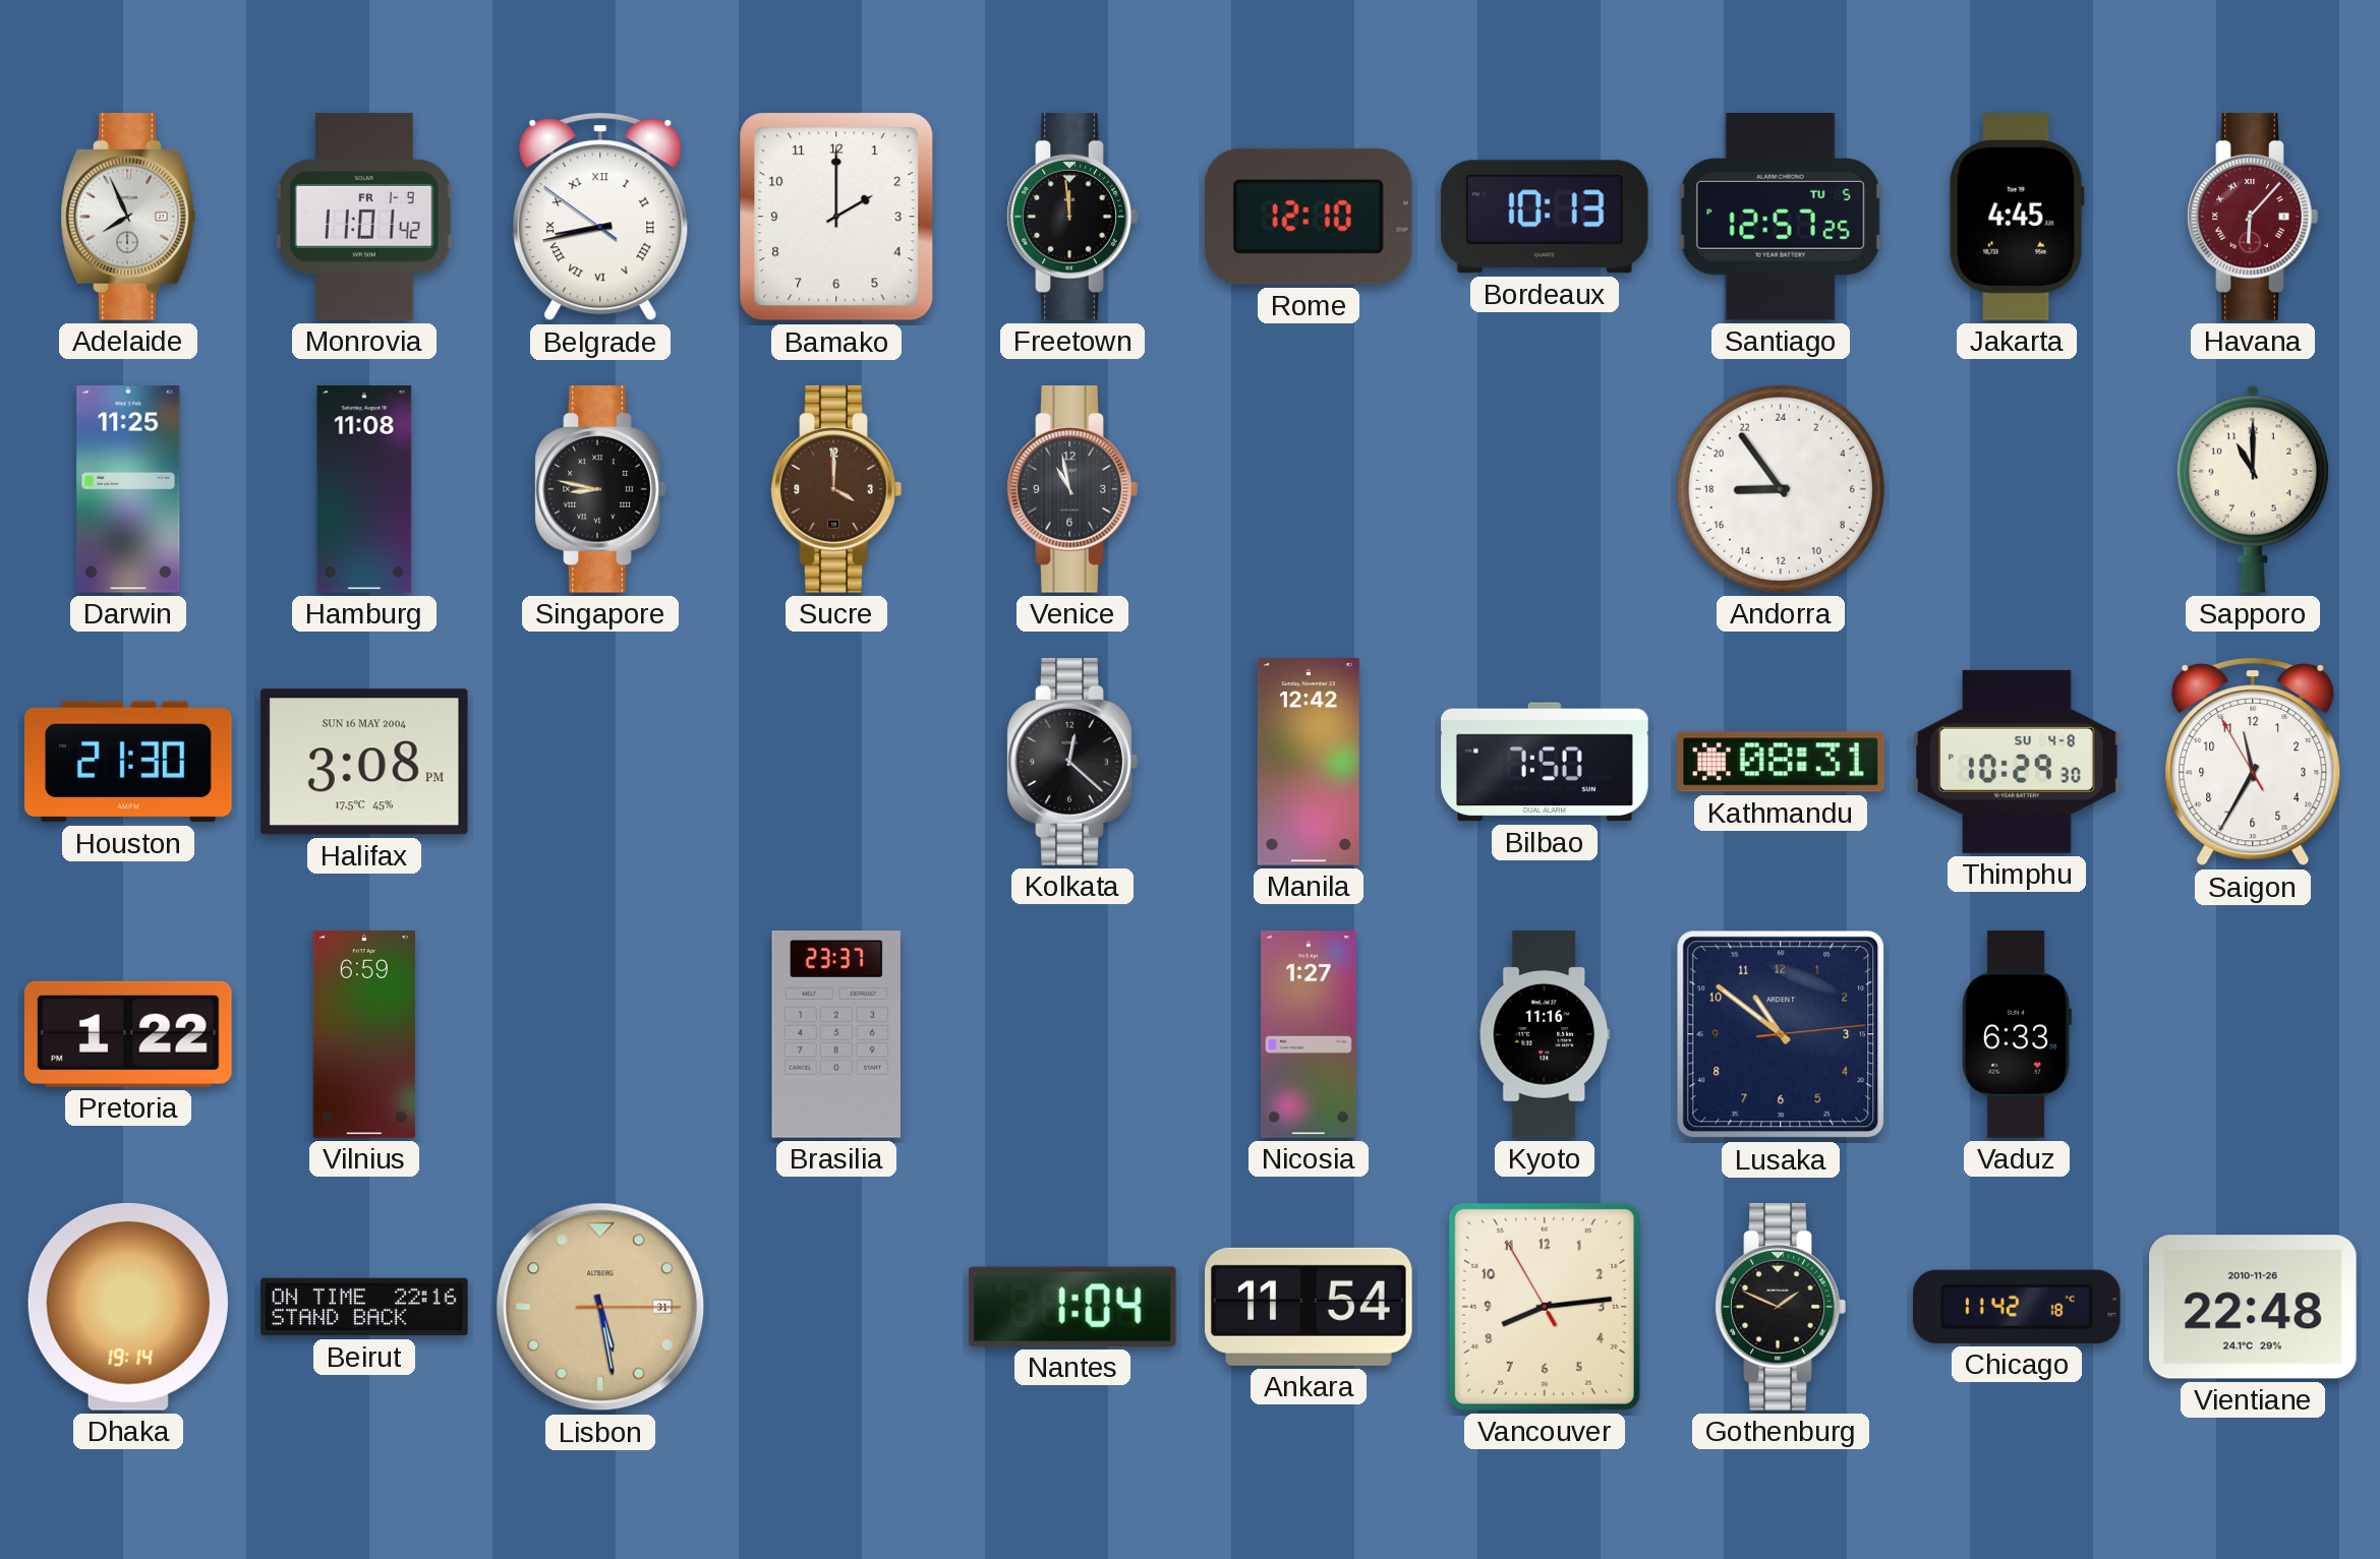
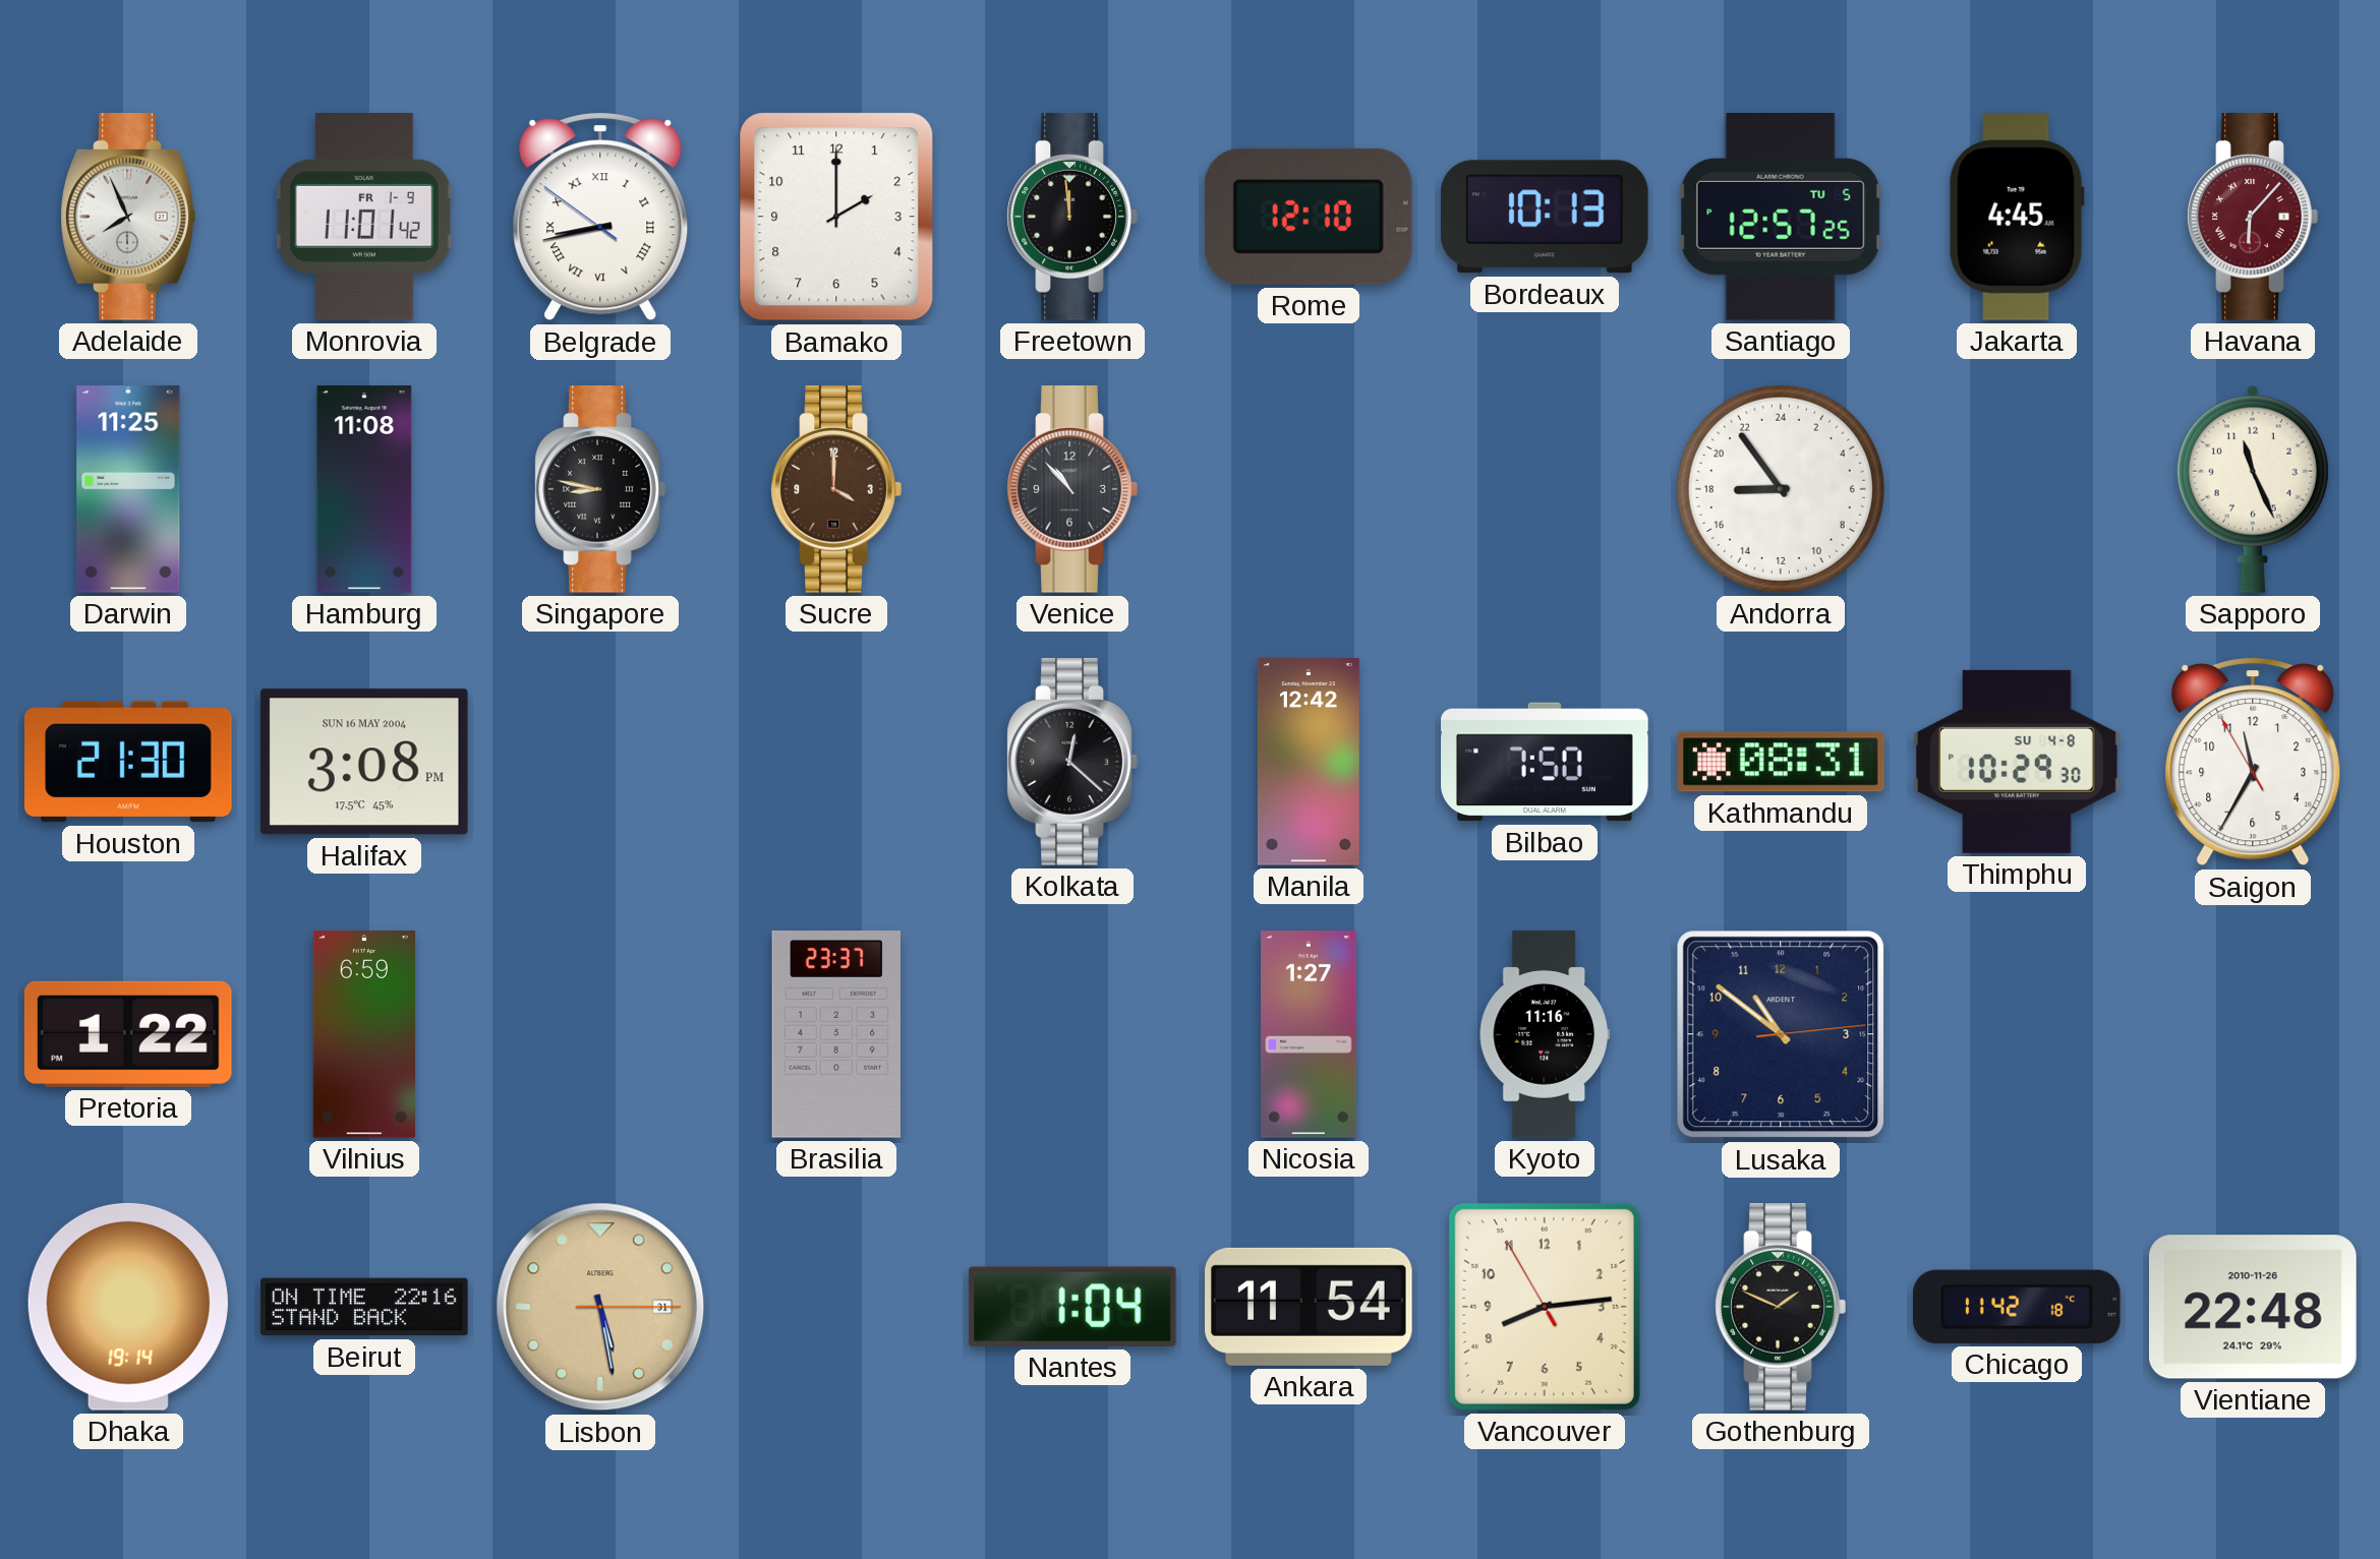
Venice: 10:58 -> 10:53
Sapporo: 11:00 -> 11:26
Vaduz: 6:33 -> none
